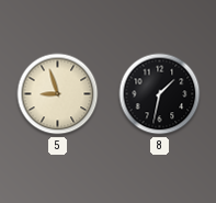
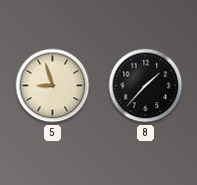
8: 1:32 -> 1:37
